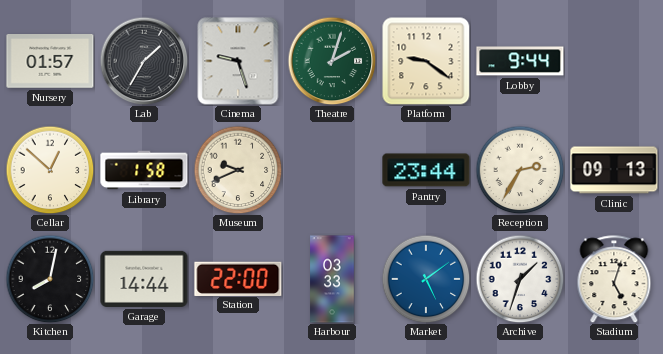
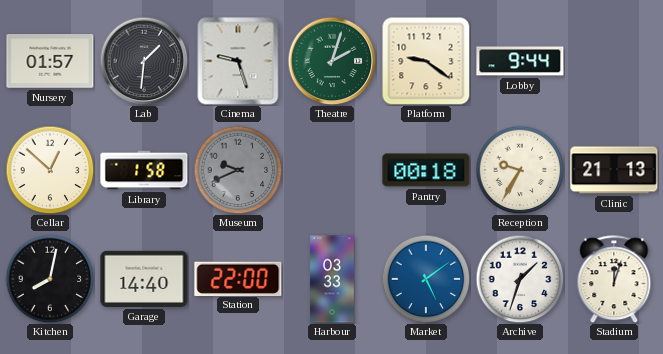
Lab: 1:35 -> 1:31
Museum dial: cream -> grey
Pantry: 23:44 -> 00:18
Reception: 2:35 -> 9:35
Clinic: 09:13 -> 21:13
Garage: 14:44 -> 14:40
Stadium: 5:03 -> 12:03
